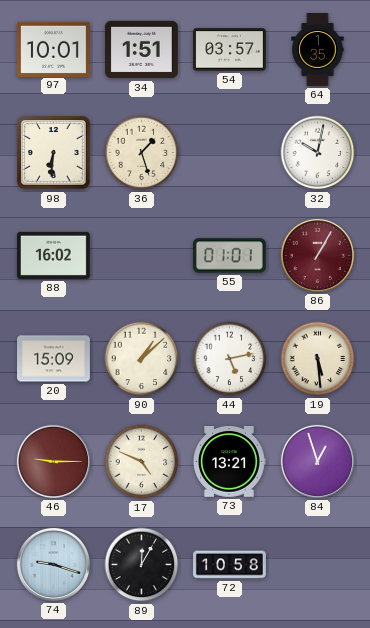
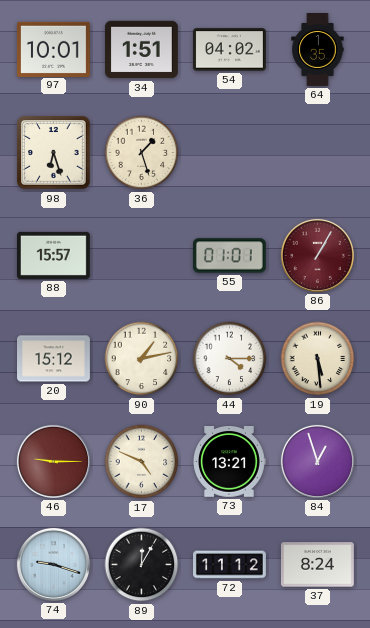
54: 03:57 -> 04:02
98: 6:31 -> 6:27
32: 10:02 -> none
88: 16:02 -> 15:57
20: 15:09 -> 15:12
90: 1:08 -> 1:13
44: 5:13 -> 4:15
72: 10:58 -> 11:12
37: none -> 8:24
